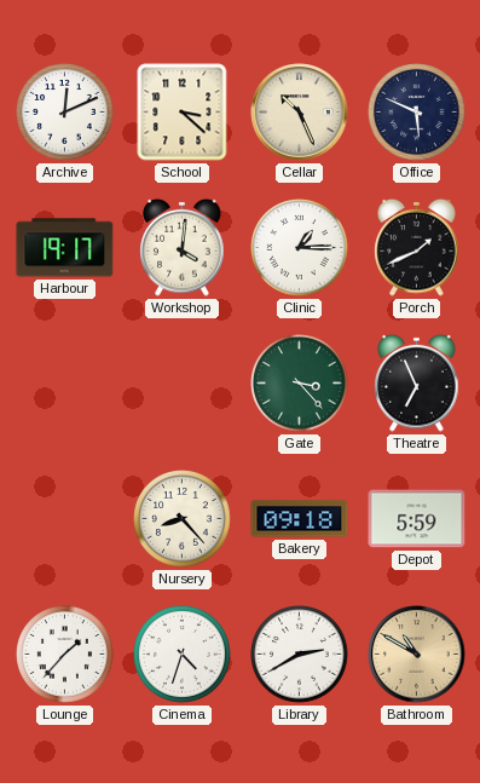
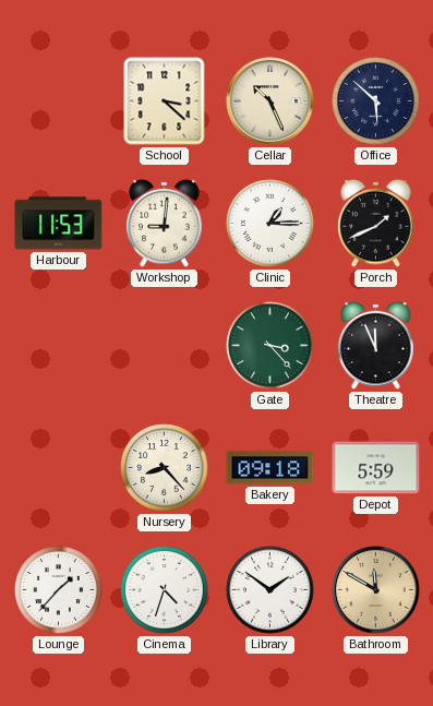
Archive: 12:11 -> none
Office: 5:49 -> 5:52
Harbour: 19:17 -> 11:53
Workshop: 4:01 -> 9:01
Theatre: 6:56 -> 11:56
Library: 2:40 -> 1:51
Bathroom: 10:50 -> 11:50
